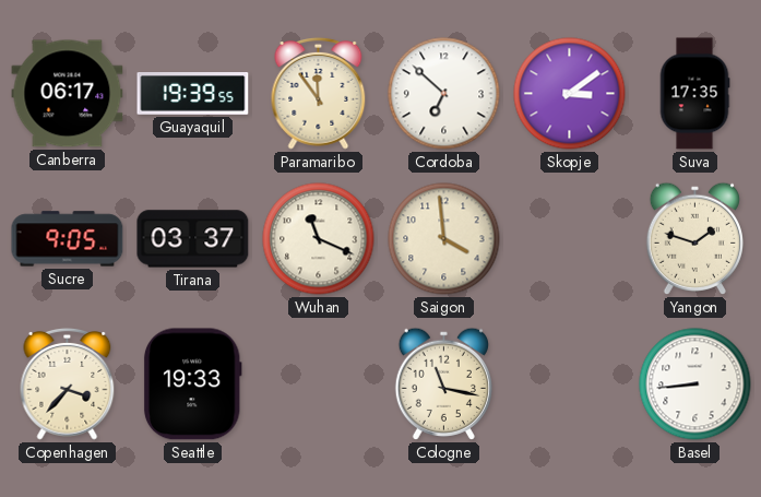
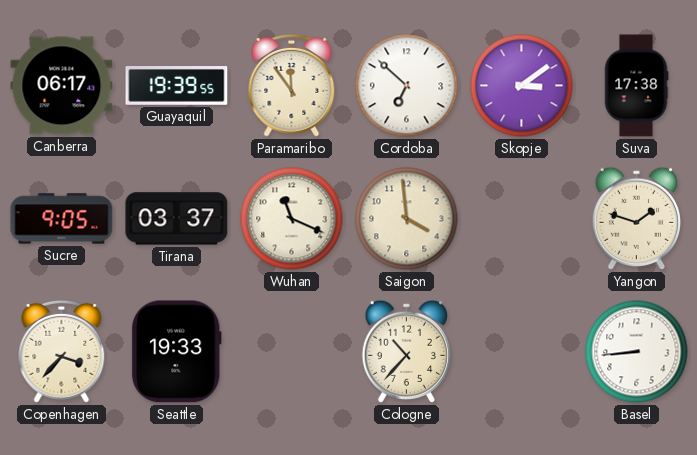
Suva: 17:35 -> 17:38
Cologne: 11:17 -> 10:37
